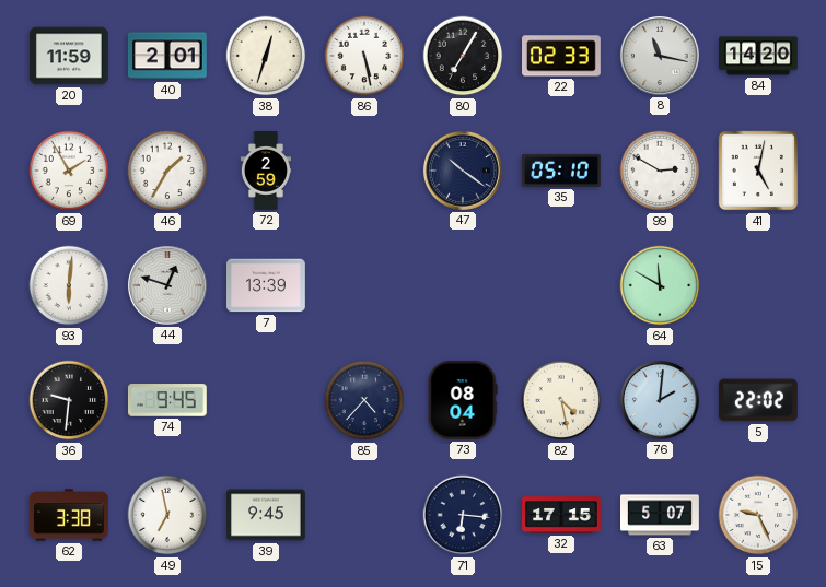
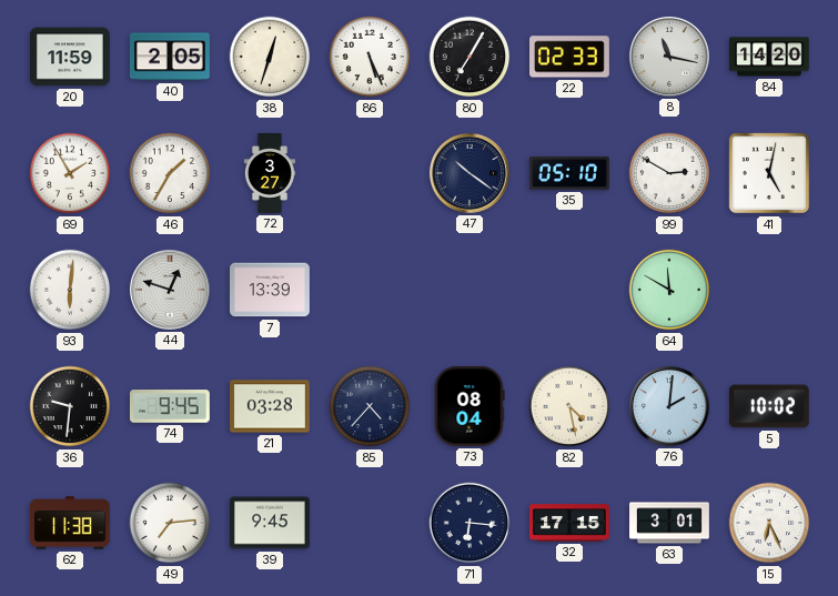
40: 2:01 -> 2:05
86: 5:28 -> 5:26
72: 2:59 -> 3:27
21: none -> 03:28
5: 22:02 -> 10:02
62: 3:38 -> 11:38
49: 6:58 -> 7:14
63: 5:07 -> 3:01
15: 9:26 -> 6:26
